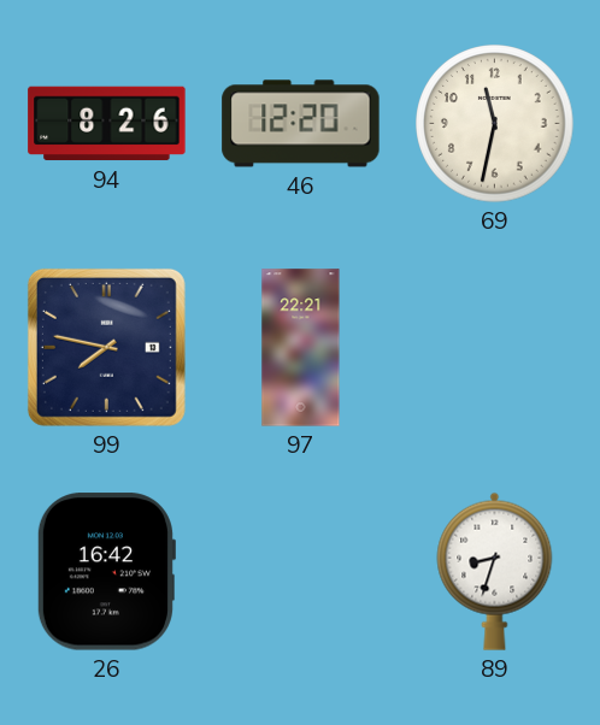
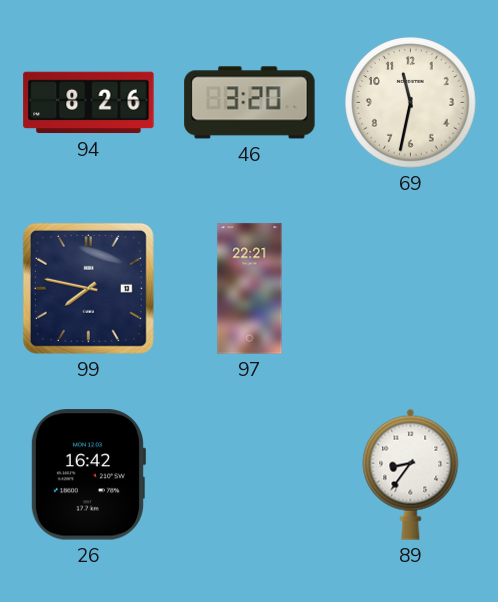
46: 12:20 -> 3:20
89: 8:33 -> 8:36
